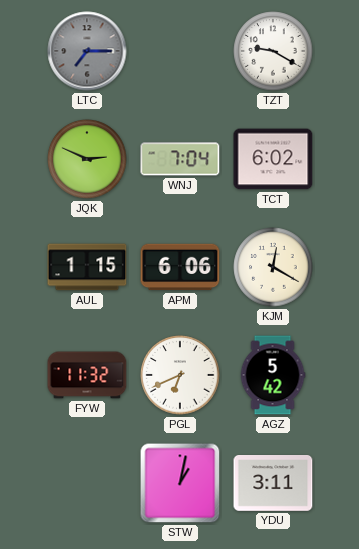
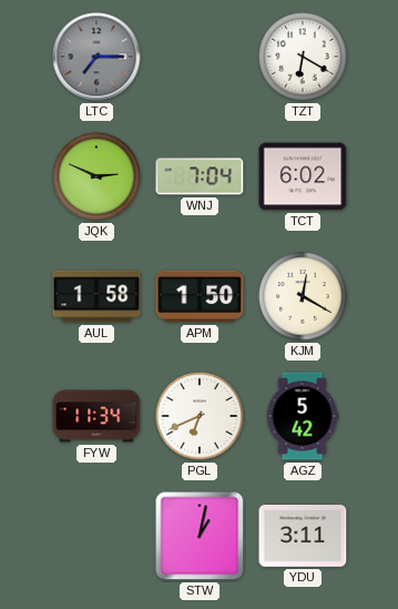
TZT: 9:20 -> 6:20
AUL: 1:15 -> 1:58
APM: 6:06 -> 1:50
FYW: 11:32 -> 11:34
